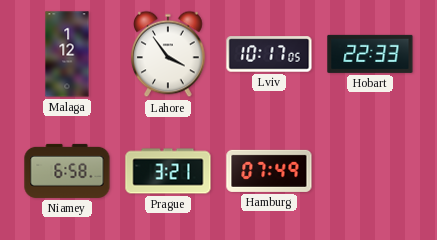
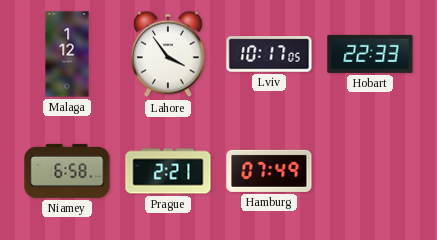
Prague: 3:21 -> 2:21
